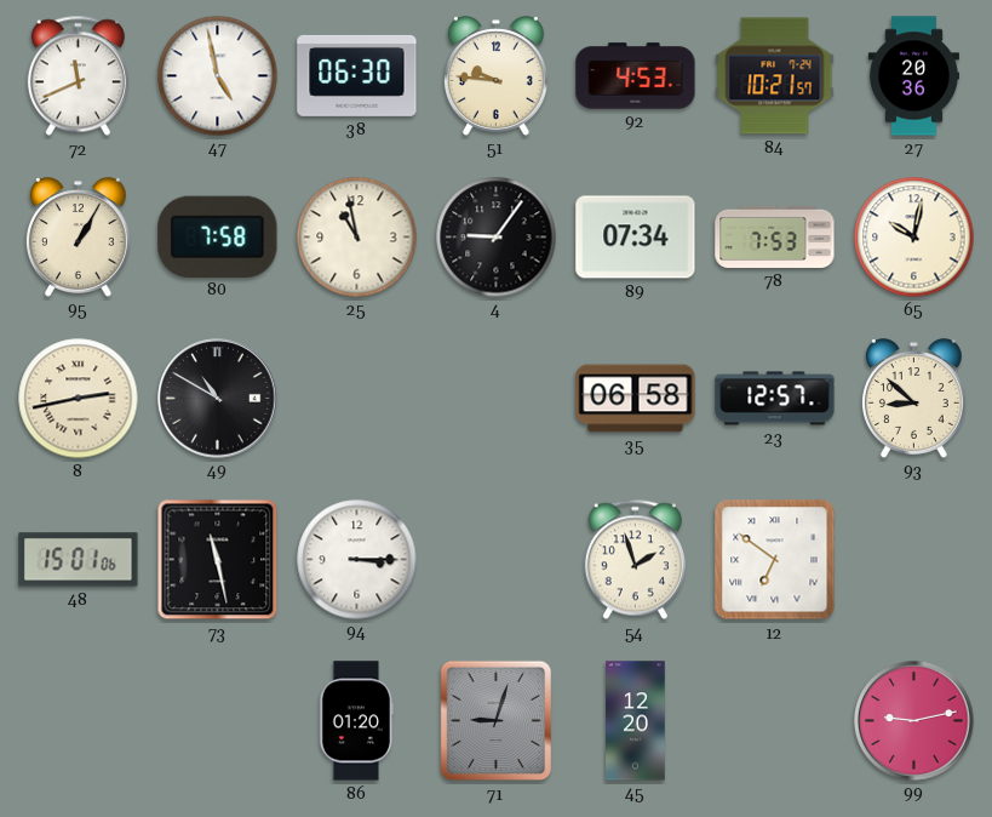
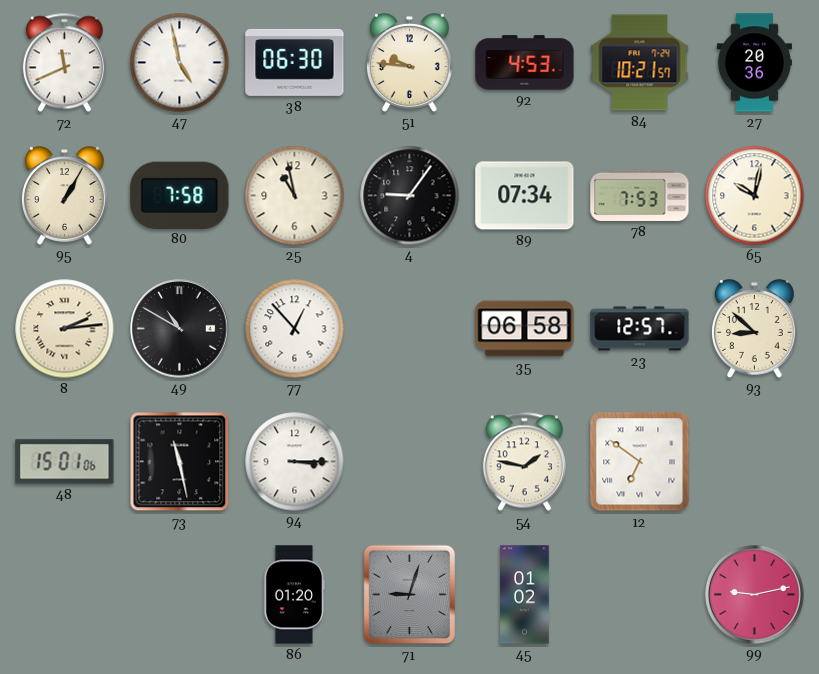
8: 2:43 -> 2:14
77: none -> 12:53
54: 1:57 -> 1:47
45: 12:20 -> 01:02
